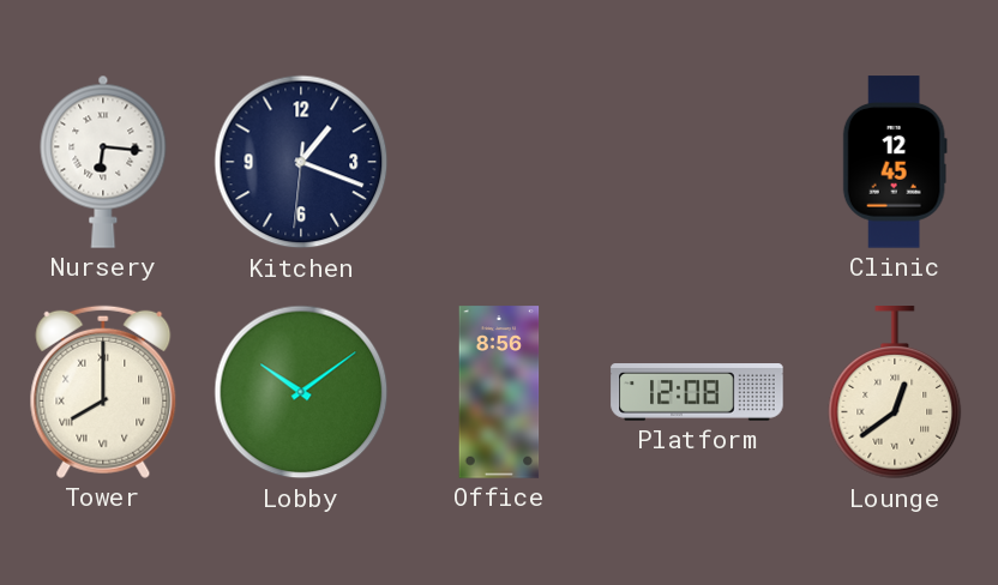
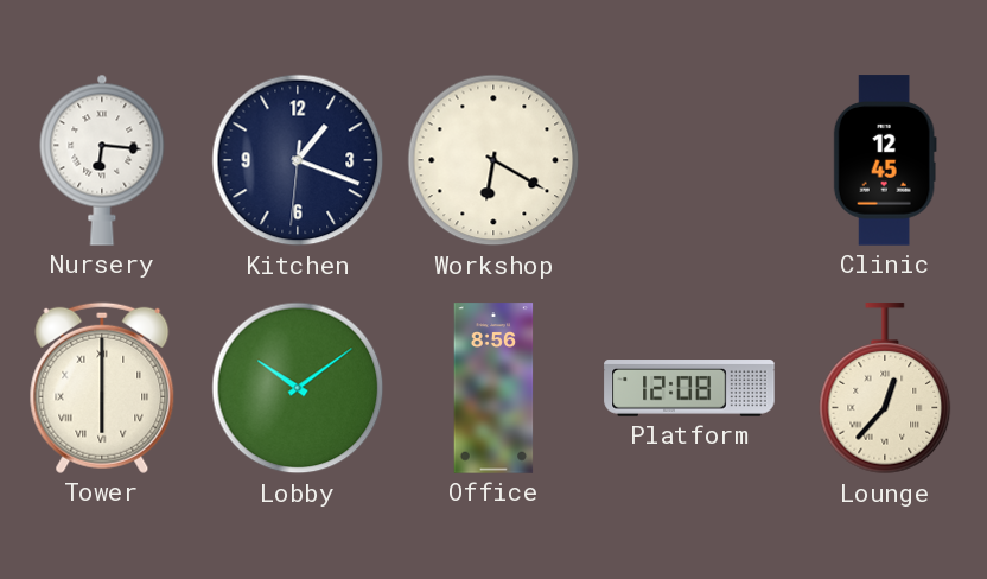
Workshop: none -> 6:20
Tower: 8:00 -> 6:00
Lounge: 12:39 -> 12:37
